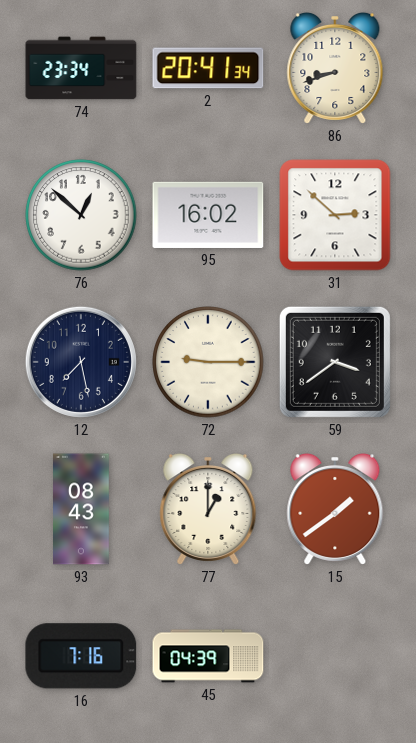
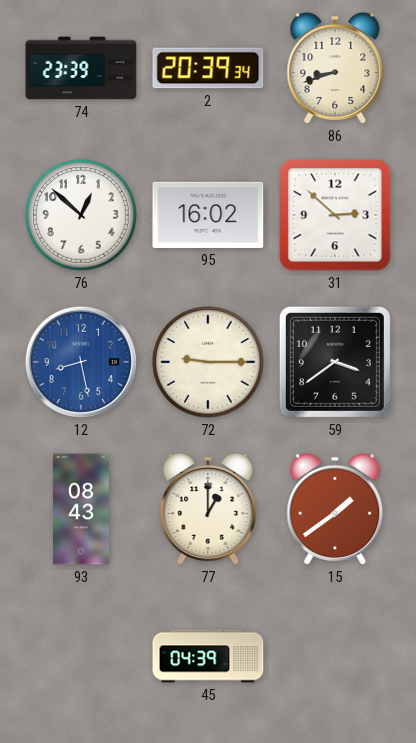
74: 23:34 -> 23:39
2: 20:41 -> 20:39
12: 7:28 -> 8:28
12 dial: navy -> blue
16: 7:16 -> none
